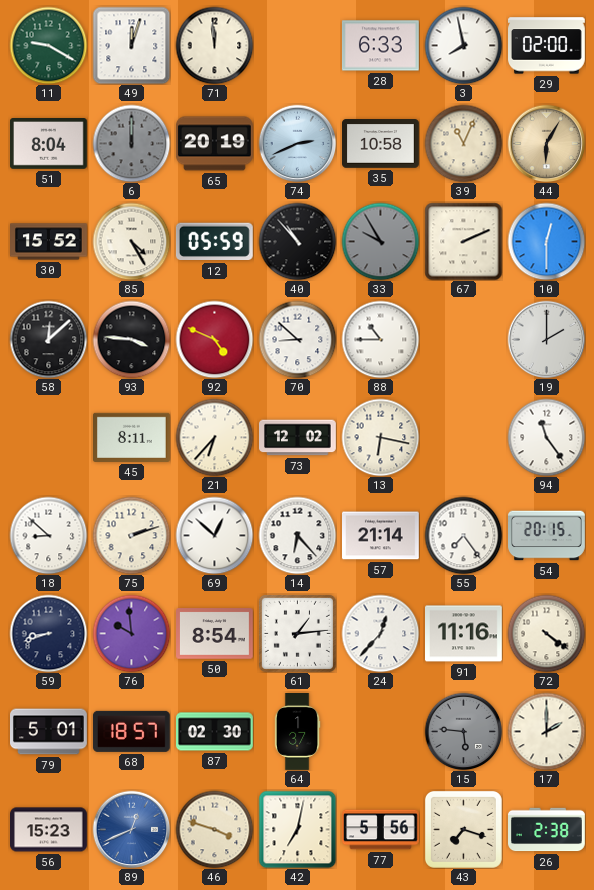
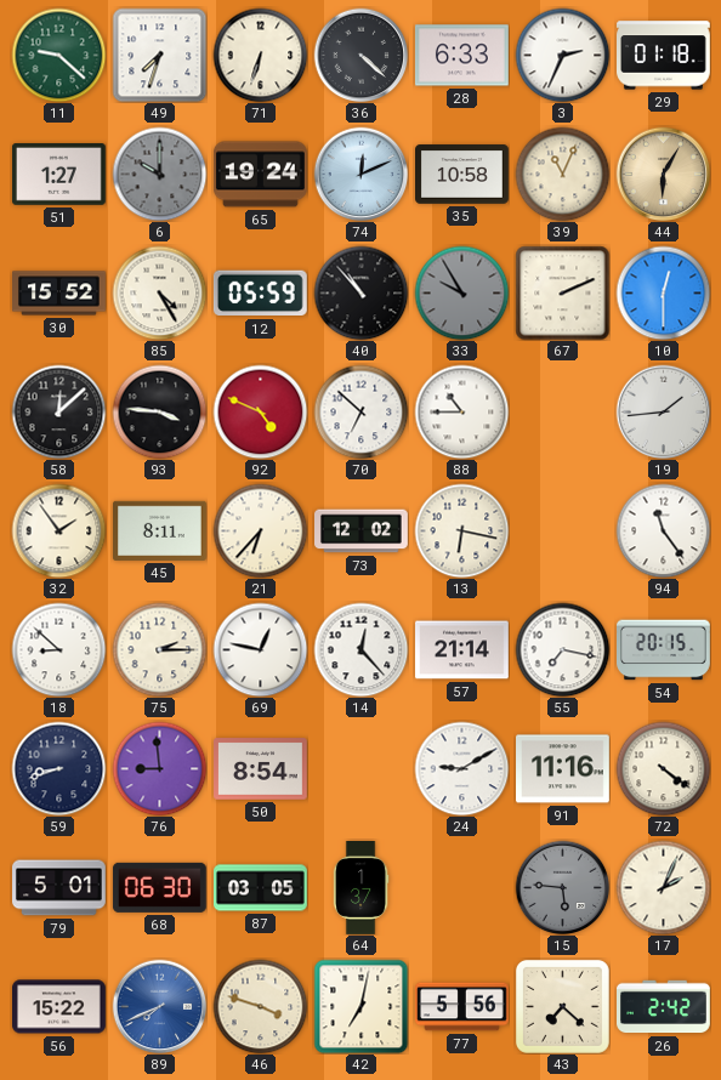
11: 9:20 -> 9:22
49: 12:03 -> 7:33
71: 11:59 -> 6:33
36: none -> 4:22
3: 7:58 -> 2:34
29: 02:00 -> 01:18
51: 8:04 -> 1:27
6: 12:00 -> 10:00
65: 20:19 -> 19:24
74: 2:41 -> 12:11
70: 8:52 -> 6:52
19: 2:00 -> 1:44
32: none -> 1:54
75: 2:12 -> 2:15
69: 12:52 -> 12:47
14: 6:23 -> 12:23
55: 7:24 -> 7:17
76: 9:59 -> 8:59
61: 1:14 -> none
24: 12:37 -> 9:10
68: 18:57 -> 06:30
87: 02:30 -> 03:05
17: 2:00 -> 2:04
56: 15:23 -> 15:22
89: 12:41 -> 7:41
43: 7:18 -> 7:22
26: 2:38 -> 2:42
